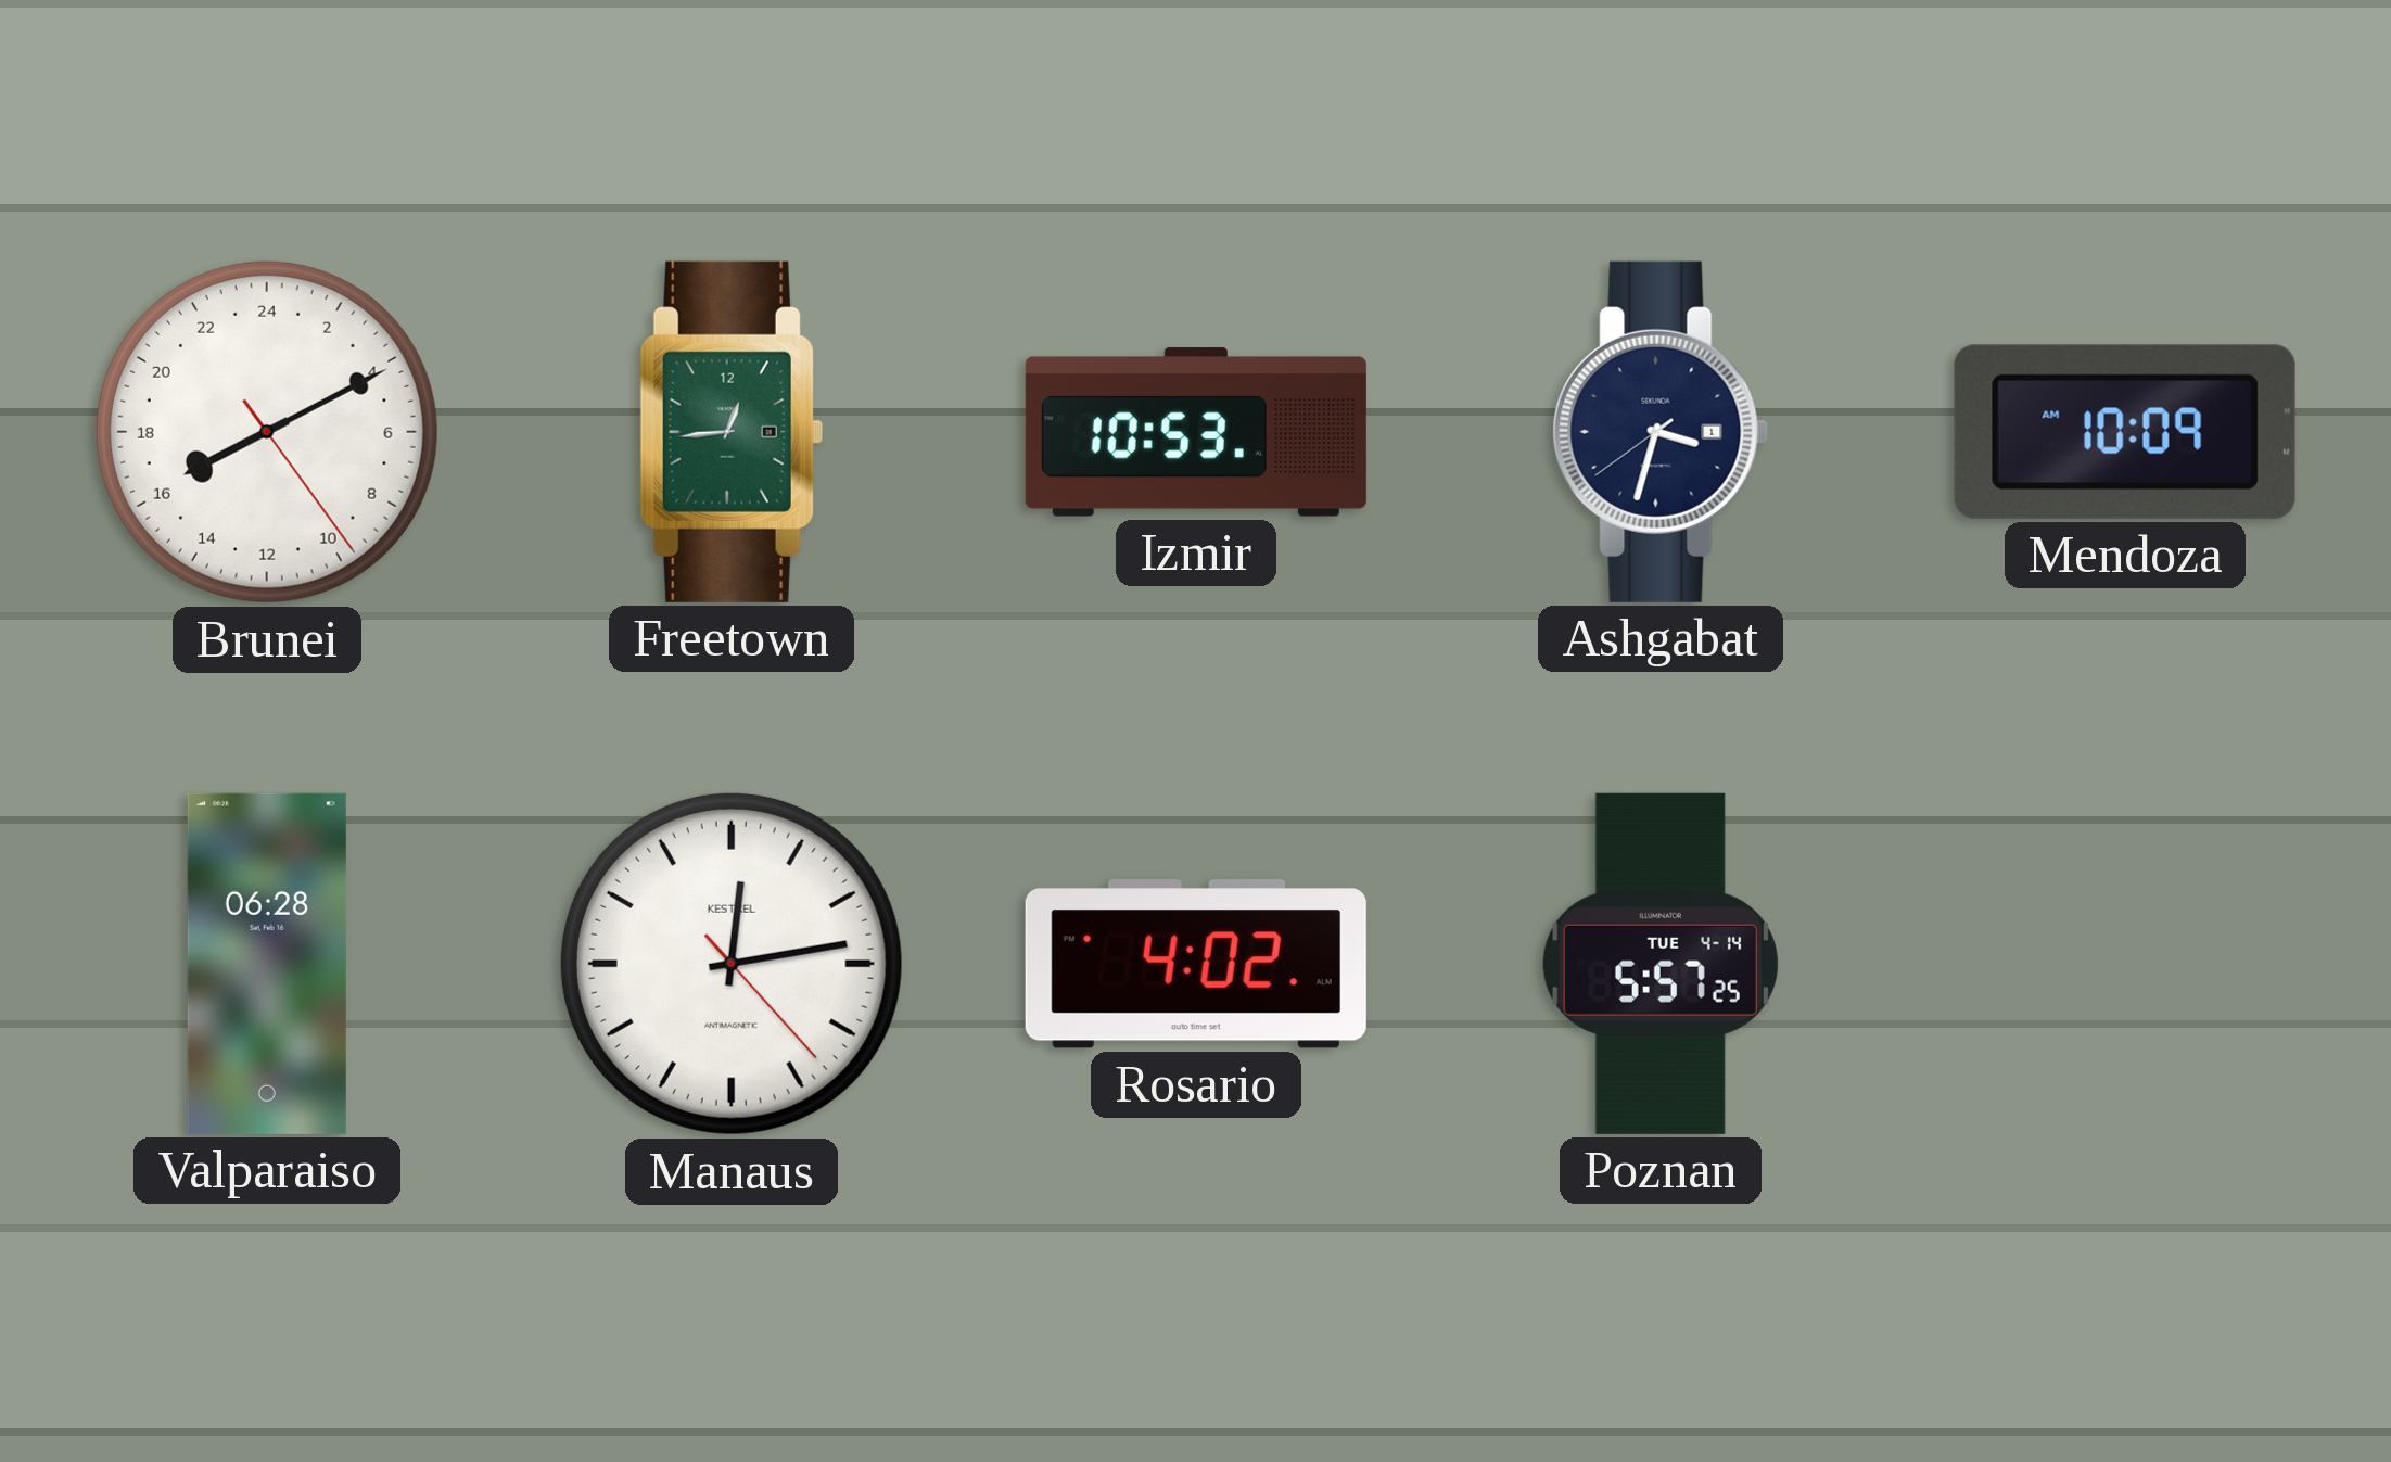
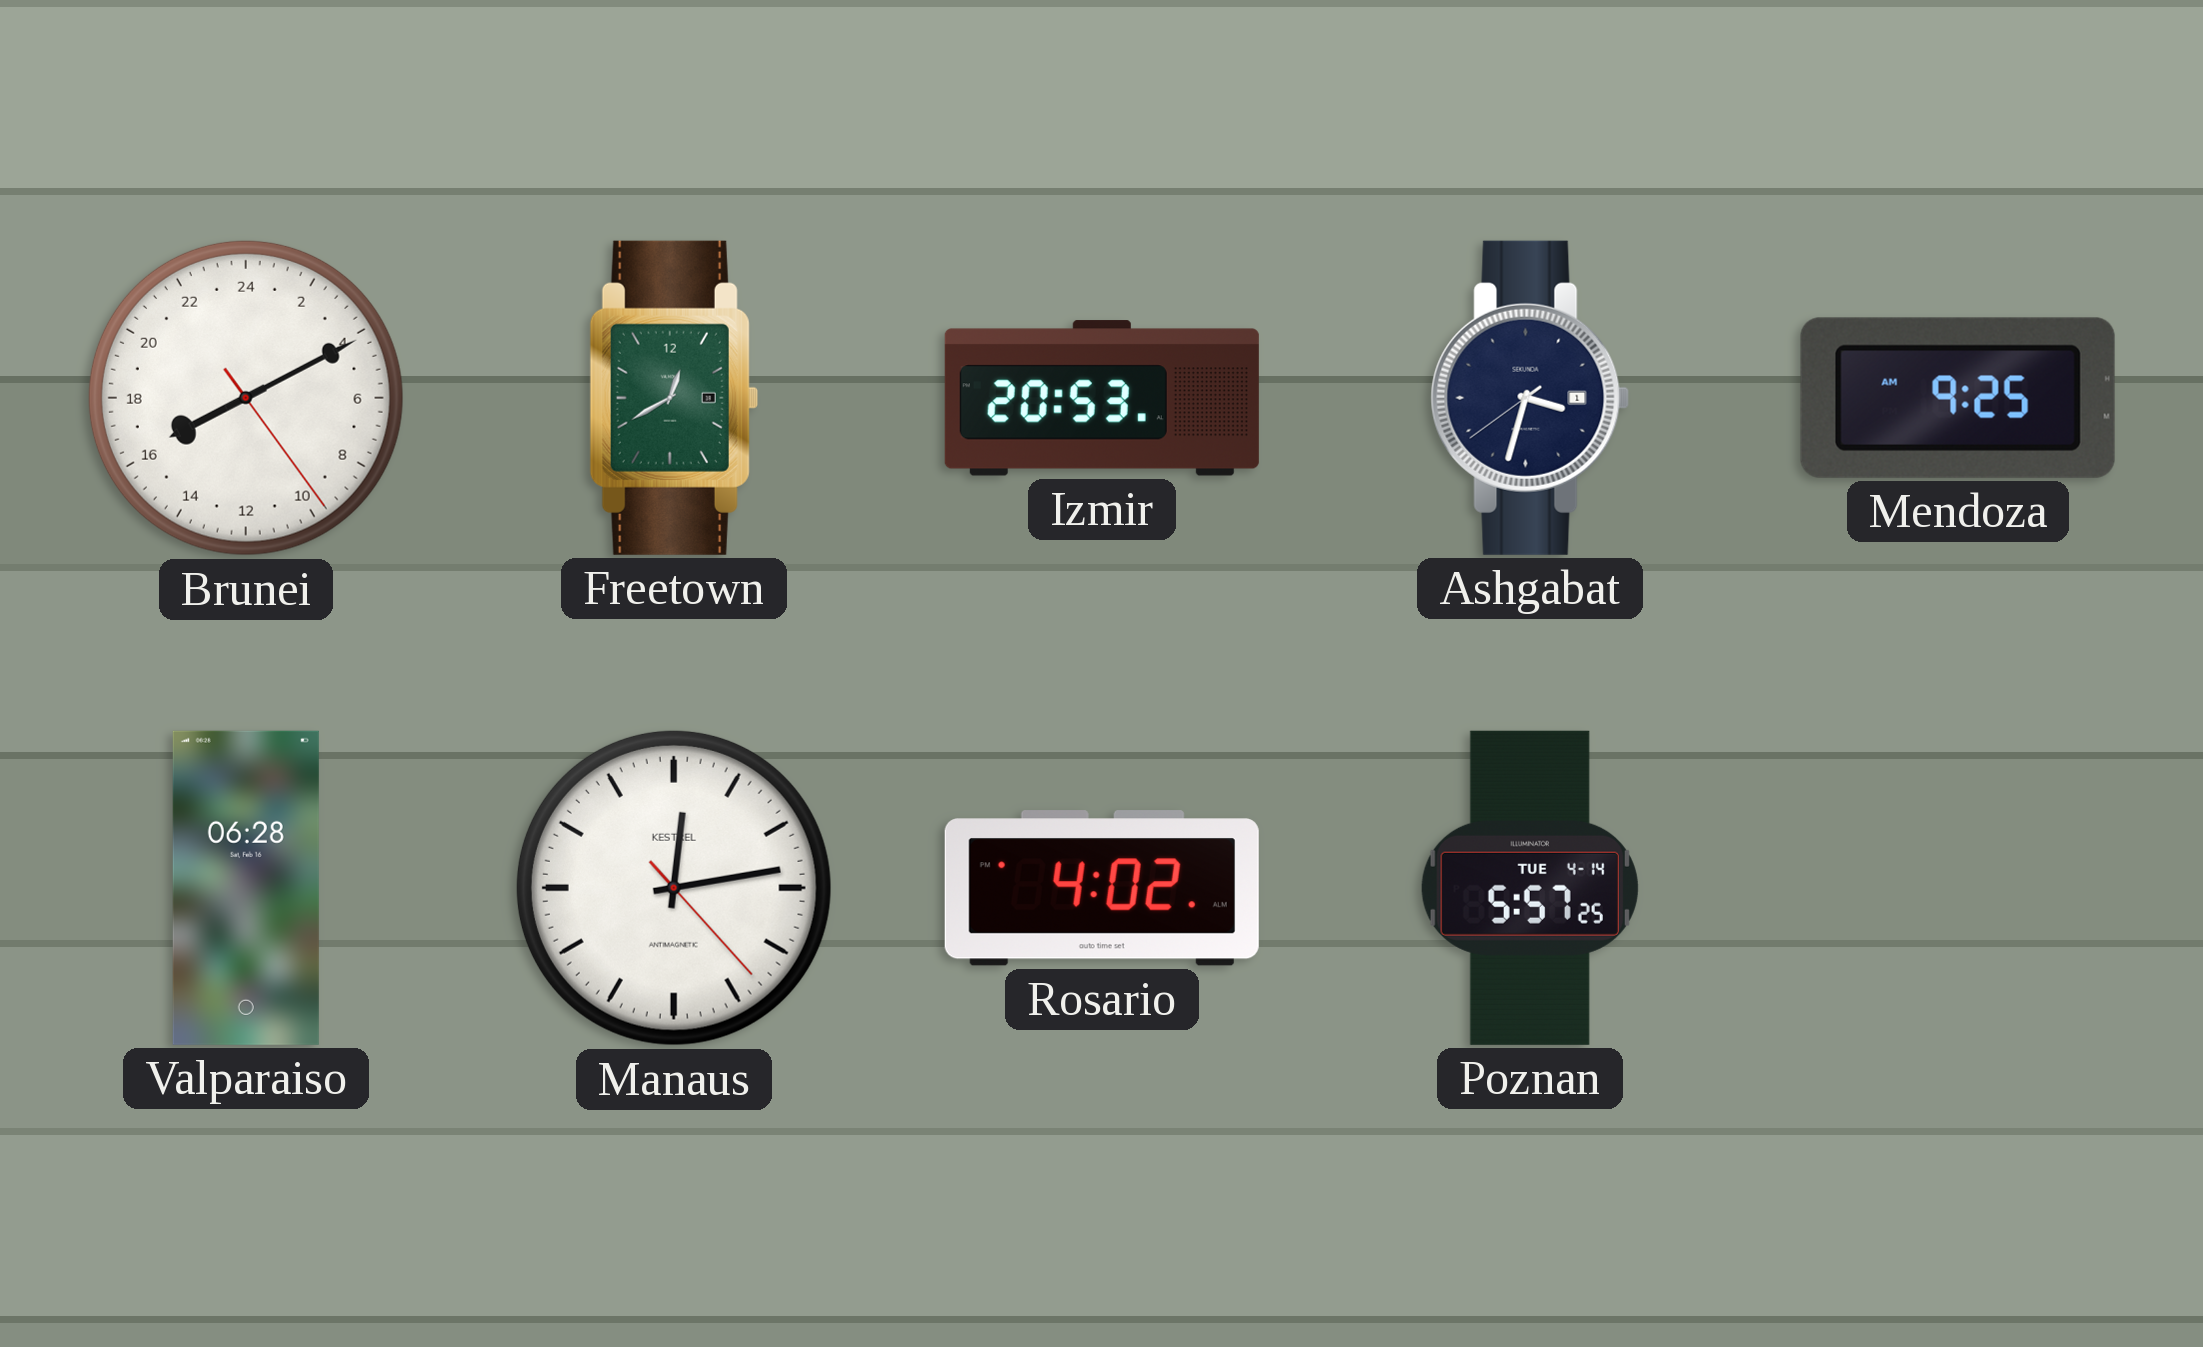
Freetown: 12:44 -> 12:40
Izmir: 10:53 -> 20:53
Mendoza: 10:09 -> 9:25
